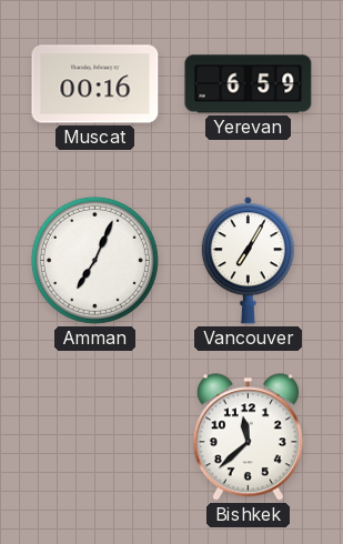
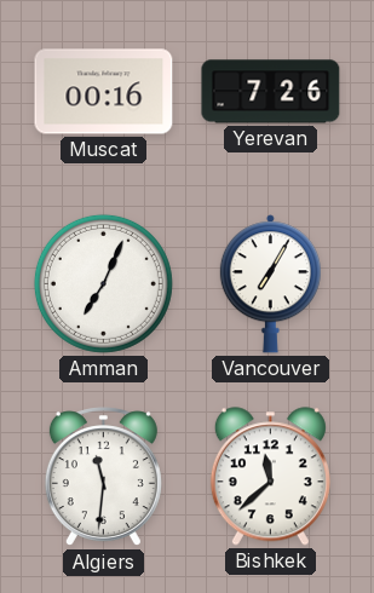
Yerevan: 6:59 -> 7:26
Algiers: none -> 11:31
